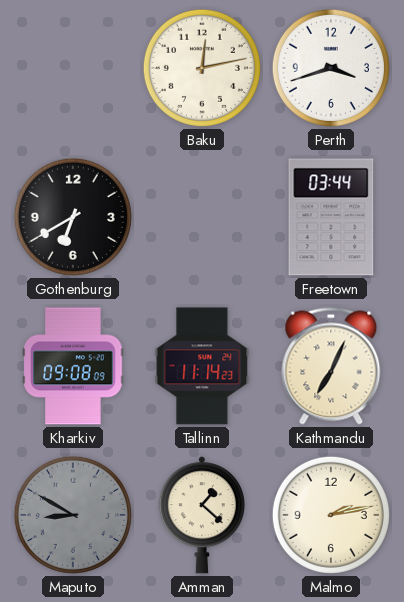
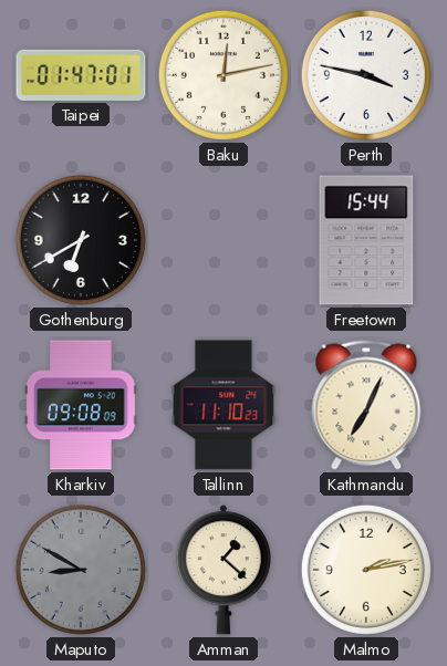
Taipei: none -> 01:47
Perth: 3:42 -> 3:47
Freetown: 03:44 -> 15:44
Tallinn: 11:14 -> 11:10
